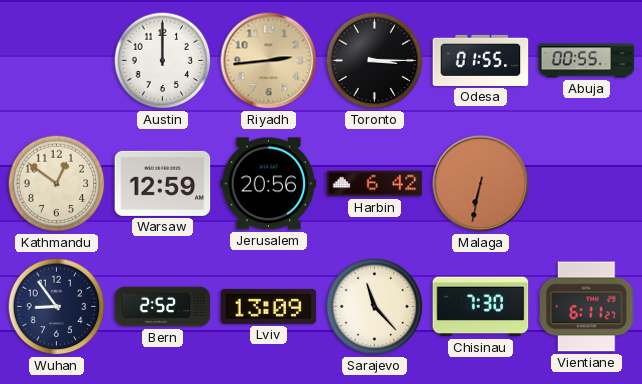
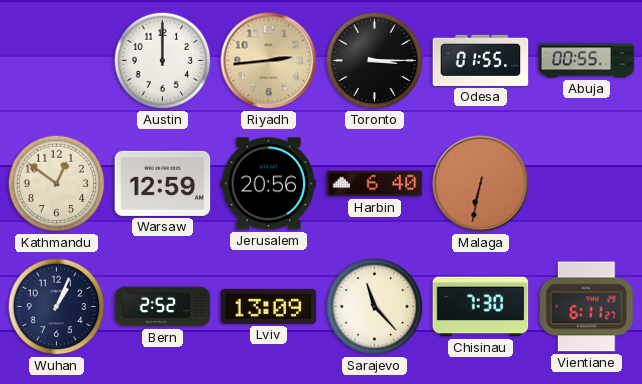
Harbin: 6:42 -> 6:40
Wuhan: 8:54 -> 1:04
